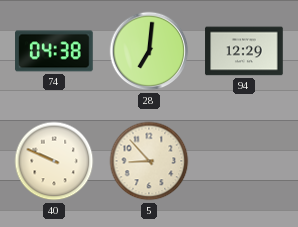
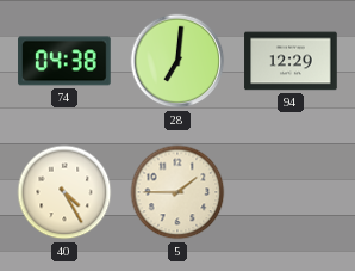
40: 9:49 -> 4:25
5: 8:53 -> 1:45
